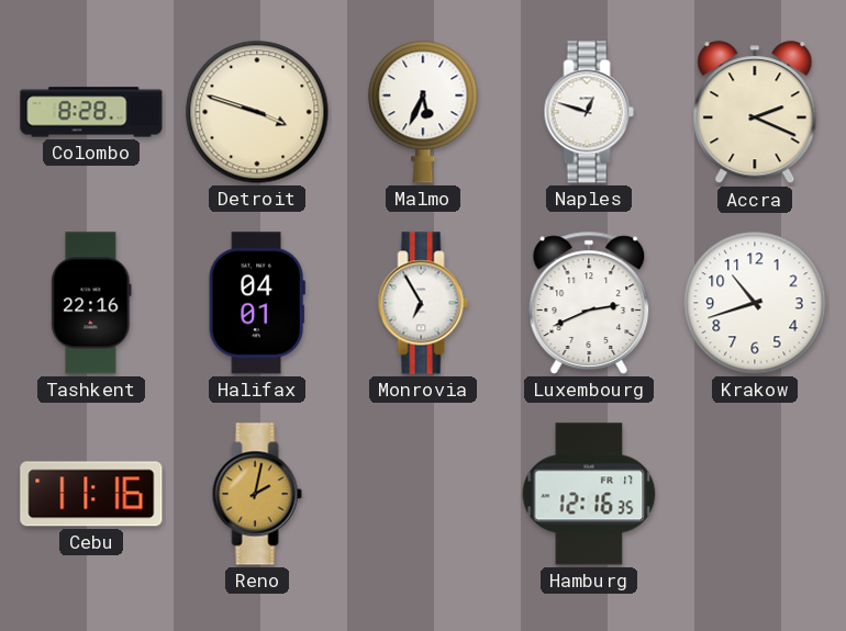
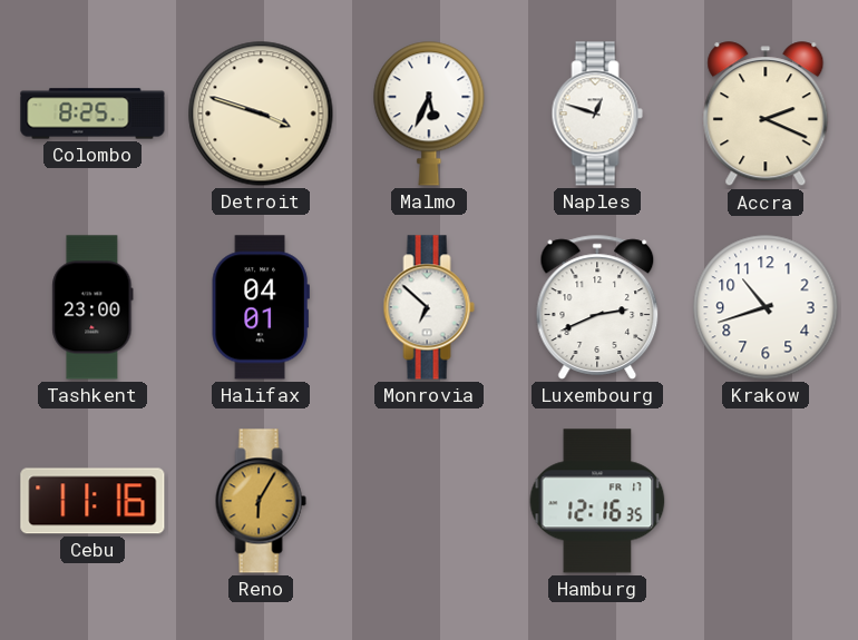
Colombo: 8:28 -> 8:25
Tashkent: 22:16 -> 23:00
Monrovia: 6:55 -> 6:52
Reno: 2:02 -> 6:05
